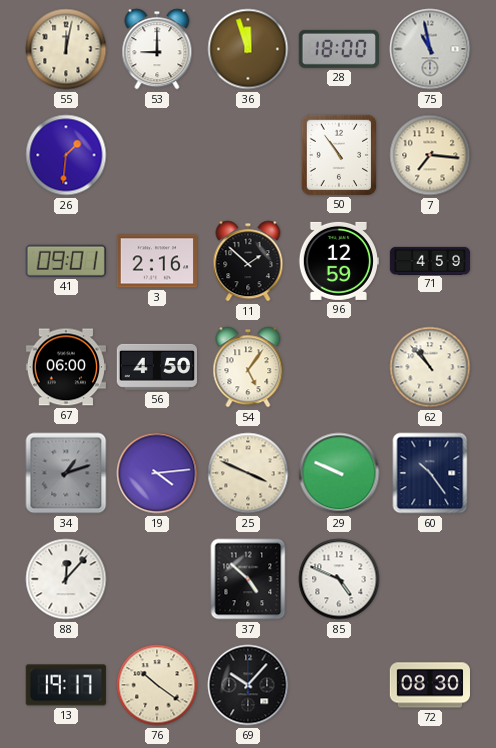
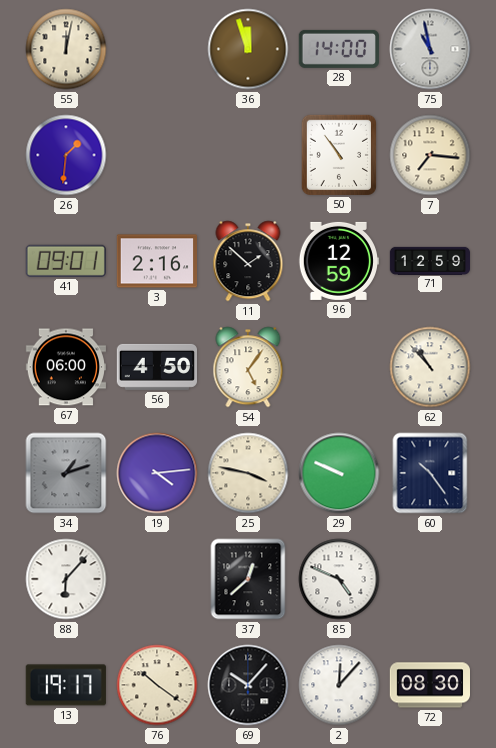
53: 9:00 -> none
28: 18:00 -> 14:00
71: 4:59 -> 12:59
25: 3:49 -> 3:47
88: 12:07 -> 6:07
37: 4:52 -> 12:38
2: none -> 12:07
